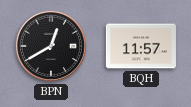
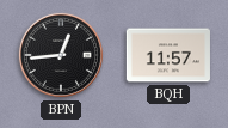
BPN: 12:40 -> 12:44
